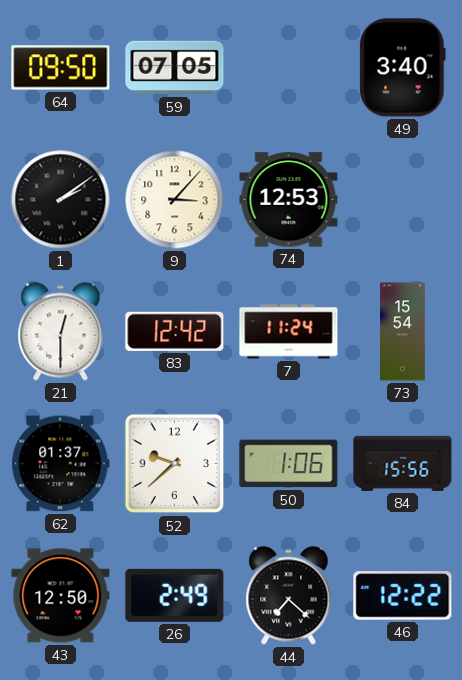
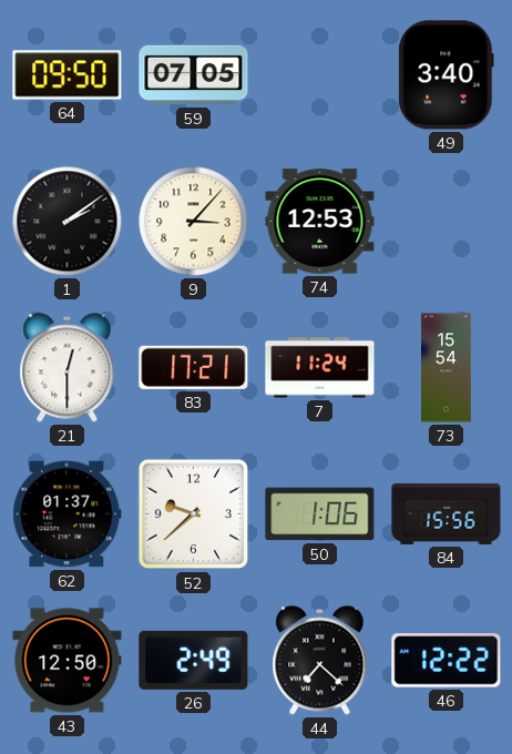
83: 12:42 -> 17:21
